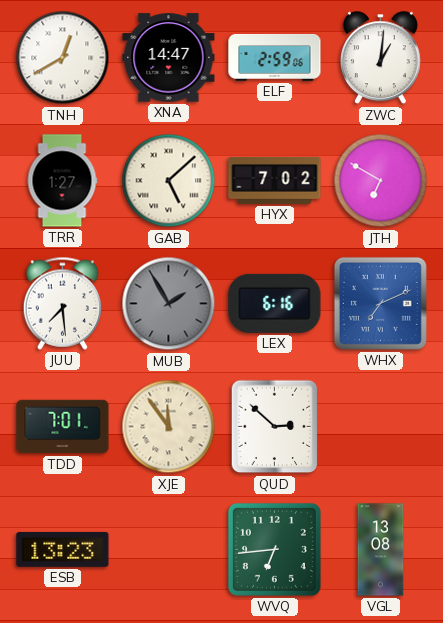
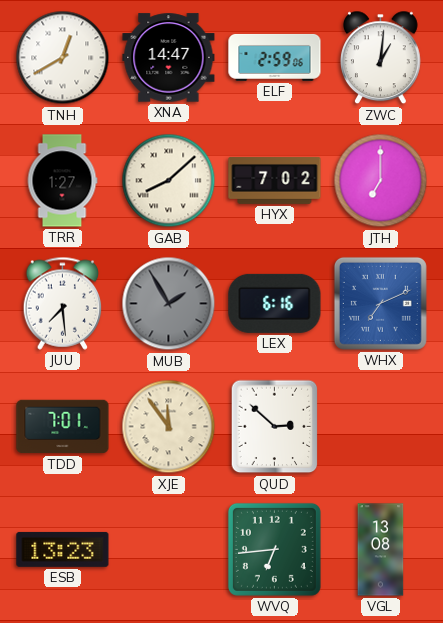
GAB: 5:08 -> 8:08
JTH: 6:50 -> 7:00
